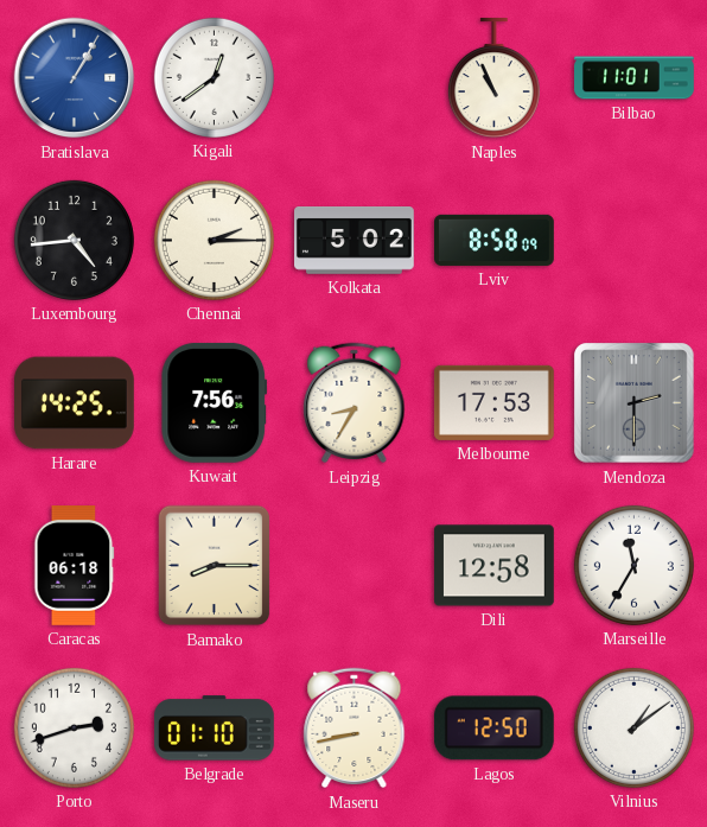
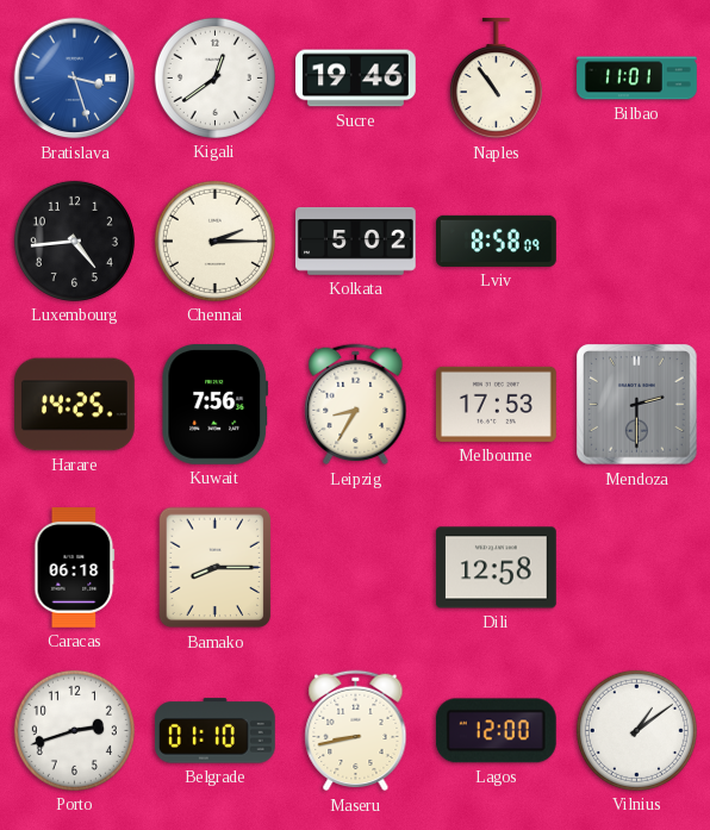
Bratislava: 1:05 -> 3:27
Sucre: none -> 19:46
Naples: 10:56 -> 10:54
Marseille: 11:35 -> none
Lagos: 12:50 -> 12:00
